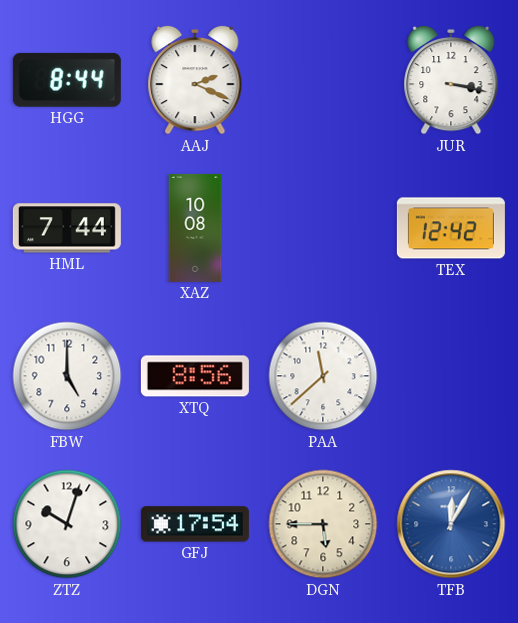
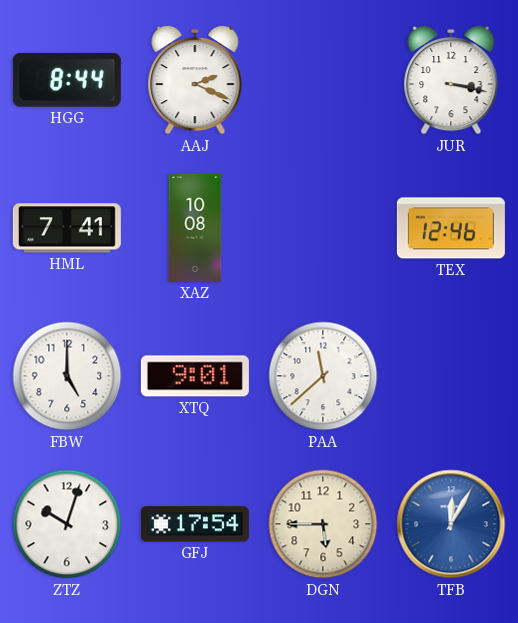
HML: 7:44 -> 7:41
TEX: 12:42 -> 12:46
XTQ: 8:56 -> 9:01
